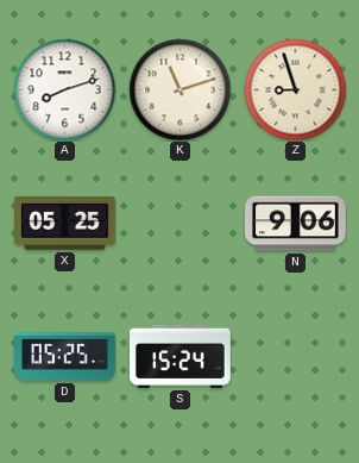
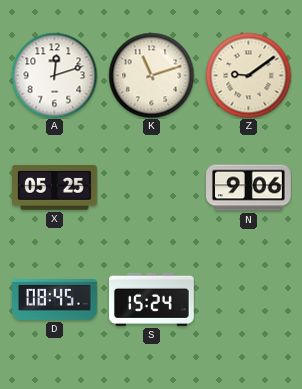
A: 8:12 -> 12:12
Z: 8:57 -> 9:09
D: 05:25 -> 08:45
